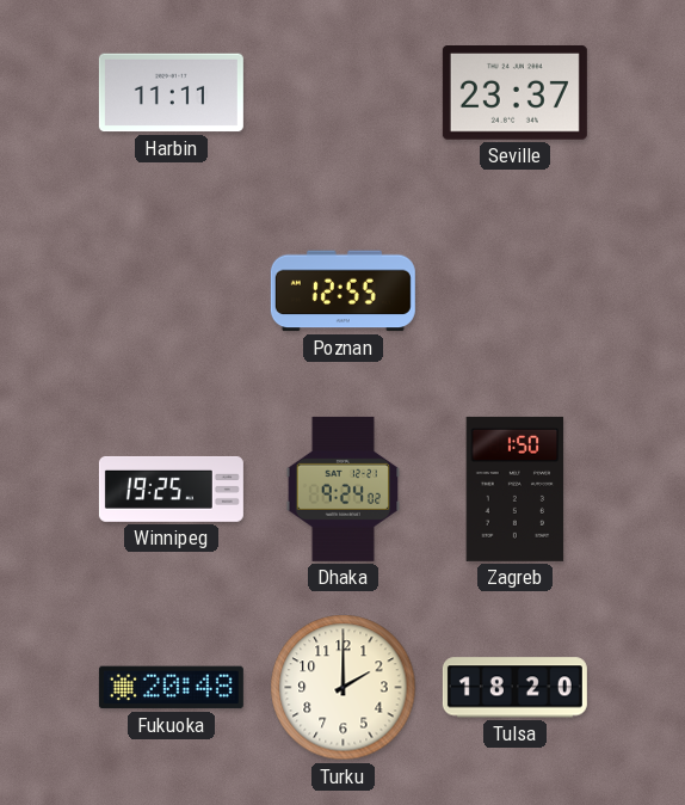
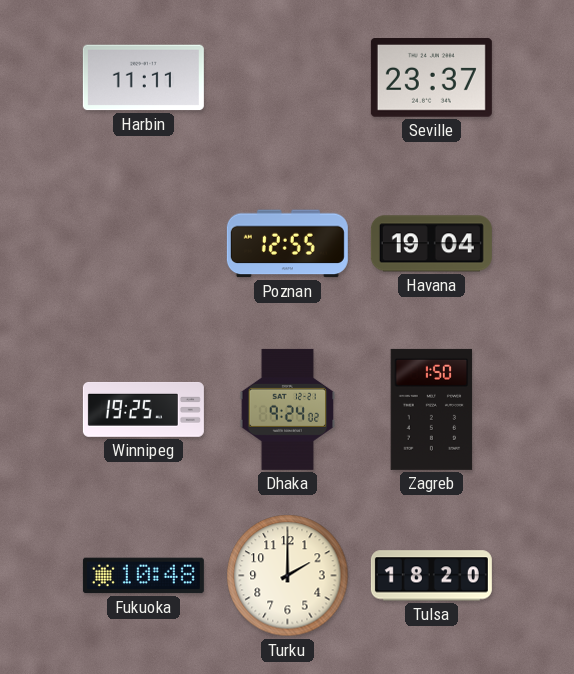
Havana: none -> 19:04
Fukuoka: 20:48 -> 10:48
